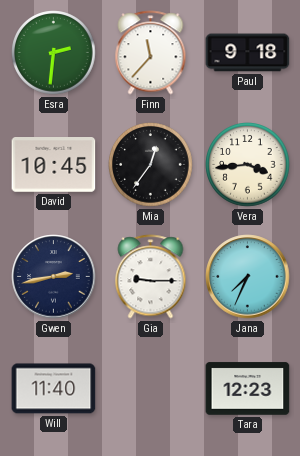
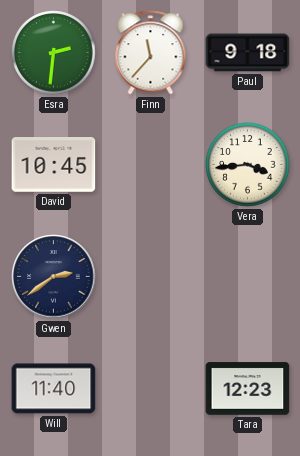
Mia: 12:36 -> none
Gwen: 2:43 -> 2:39
Gia: 9:15 -> none
Jana: 7:34 -> none
